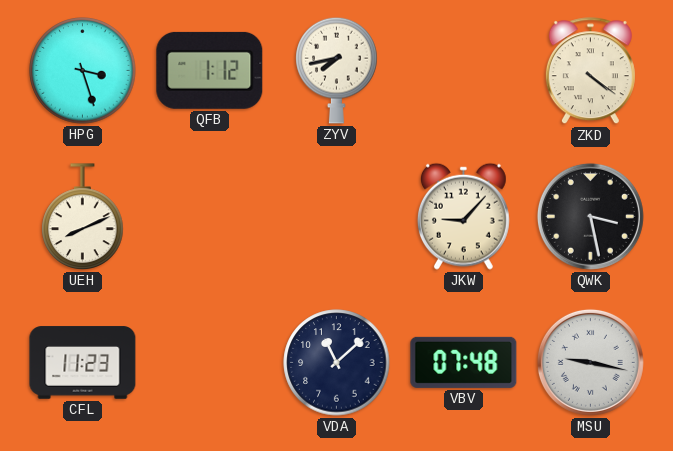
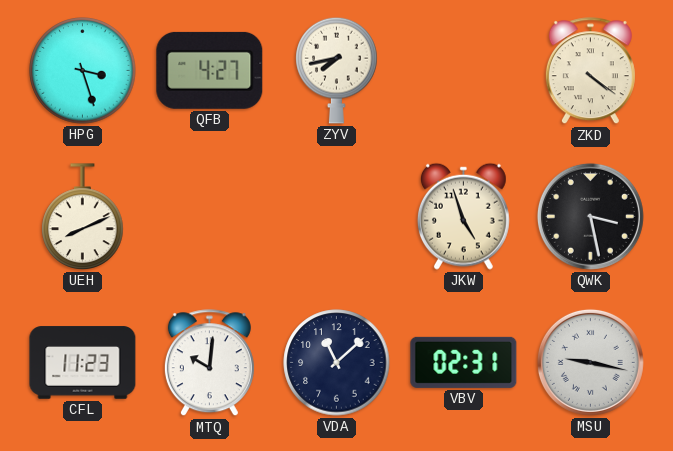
QFB: 1:12 -> 4:27
JKW: 9:07 -> 4:57
MTQ: none -> 10:01
VBV: 07:48 -> 02:31
